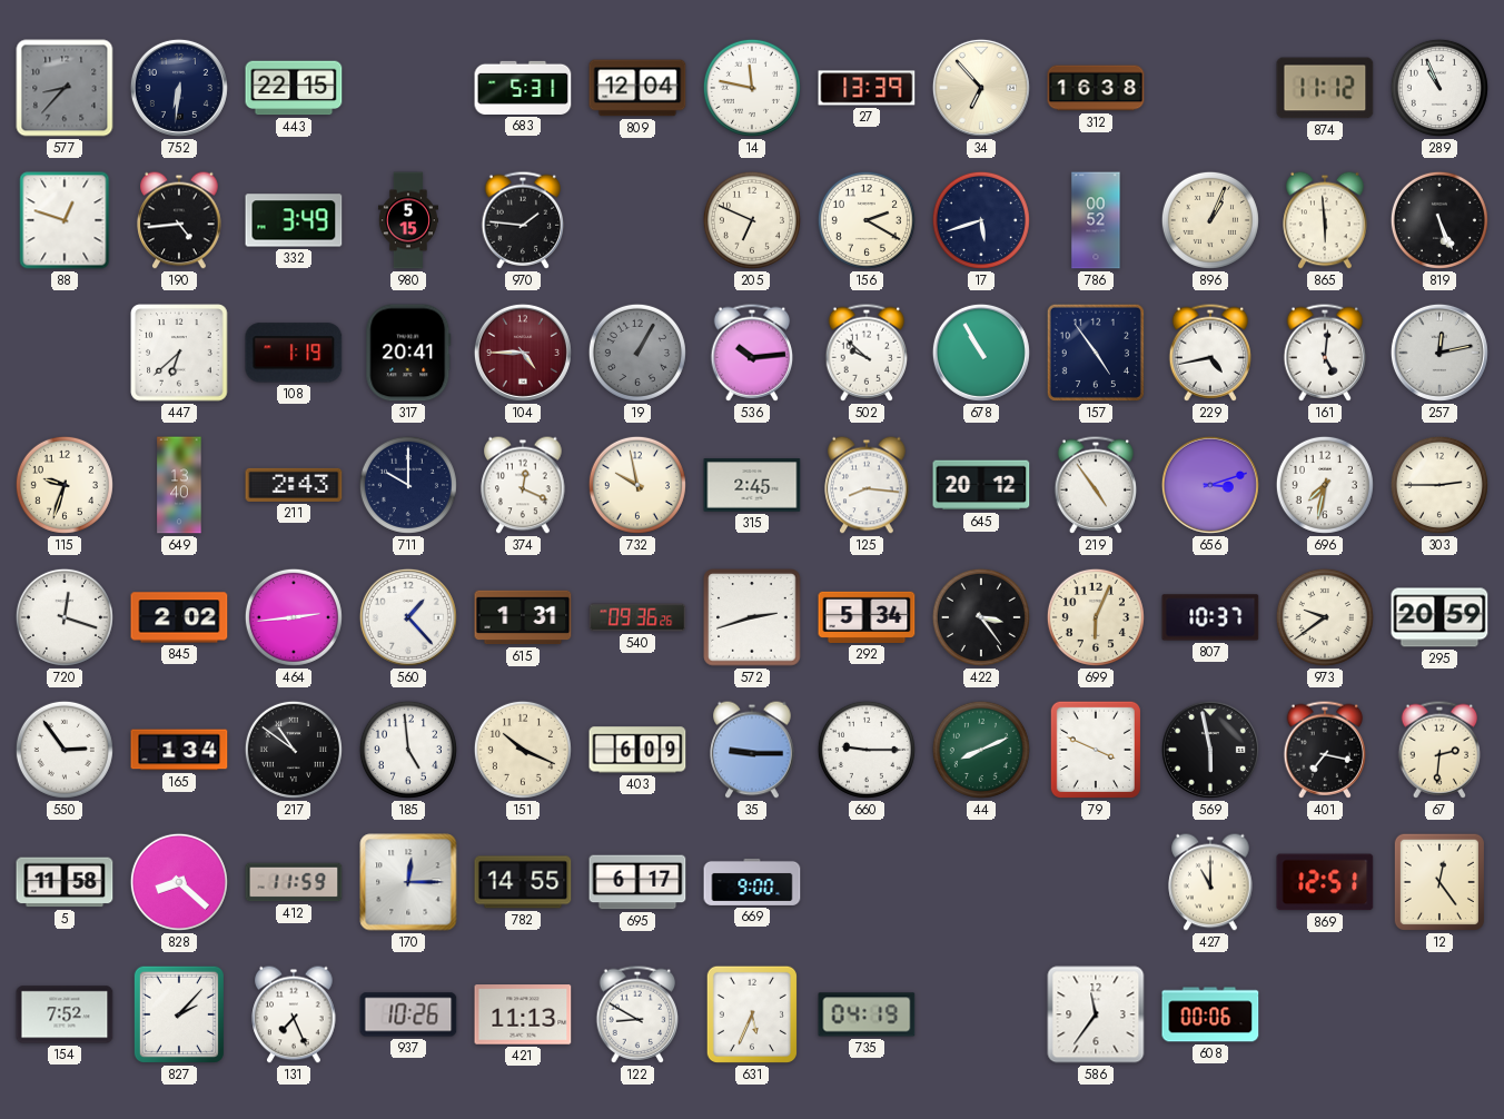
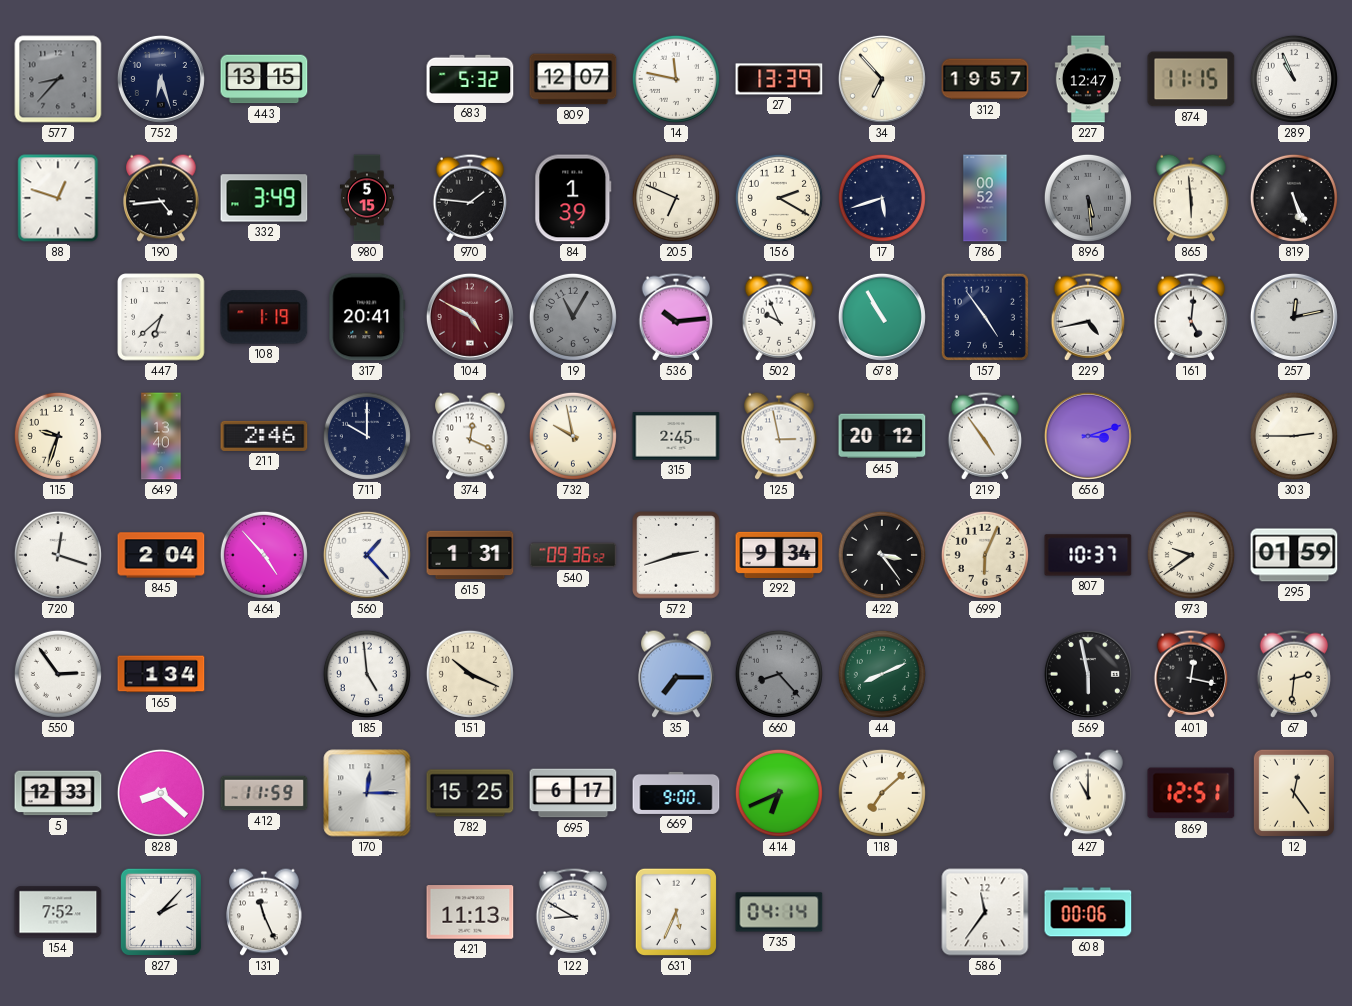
752: 6:31 -> 6:27
443: 22:15 -> 13:15
683: 5:31 -> 5:32
809: 12:04 -> 12:07
312: 16:38 -> 19:57
227: none -> 12:47
874: 11:12 -> 11:15
84: none -> 1:39
896: 1:04 -> 5:29
896 dial: cream -> grey
104: 4:45 -> 4:50
19: 1:05 -> 11:05
502: 9:52 -> 9:56
211: 2:43 -> 2:46
125: 8:16 -> 2:58
696: 7:32 -> none
845: 2:02 -> 2:04
464: 2:44 -> 4:53
540: 09:36:26 -> 09:36:52
292: 5:34 -> 9:34
295: 20:59 -> 01:59
217: 10:51 -> none
403: 6:09 -> none
35: 9:15 -> 7:15
660: 9:15 -> 8:23
660 dial: white -> grey
79: 3:49 -> none
401: 7:17 -> 12:17
5: 11:58 -> 12:33
782: 14:55 -> 15:25
414: none -> 6:41
118: none -> 7:08
131: 7:26 -> 11:26
937: 10:26 -> none
735: 04:19 -> 04:14
